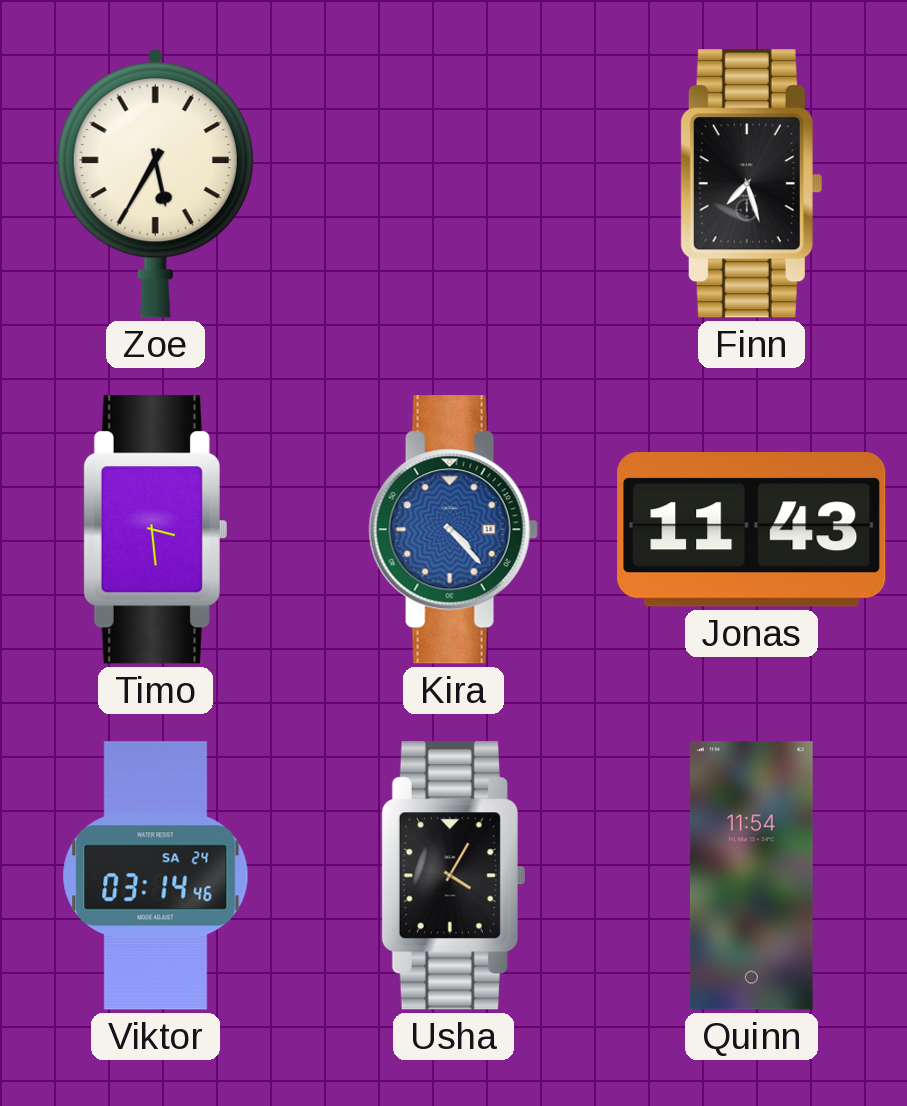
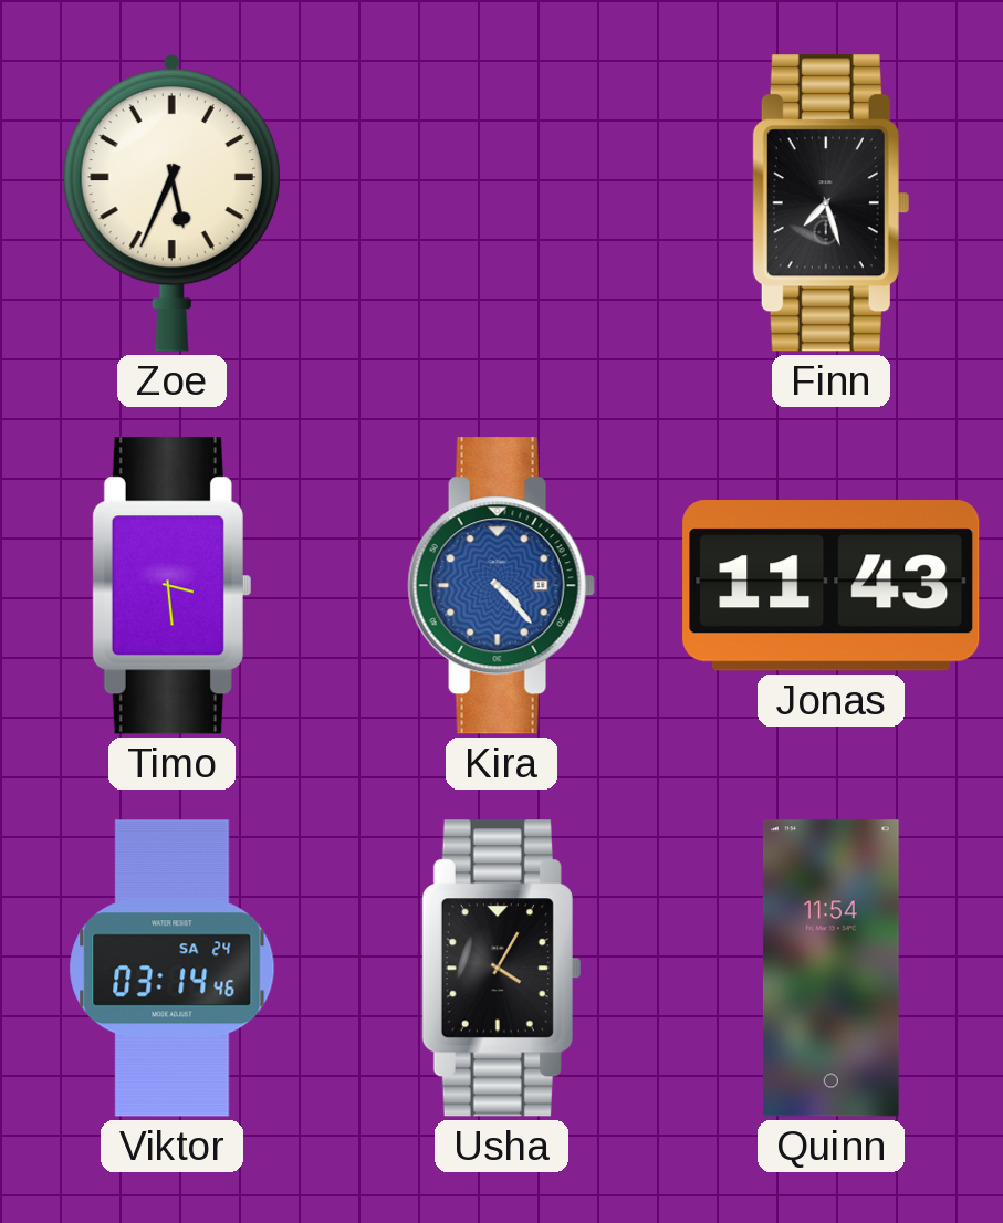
Zoe: 5:35 -> 5:34
